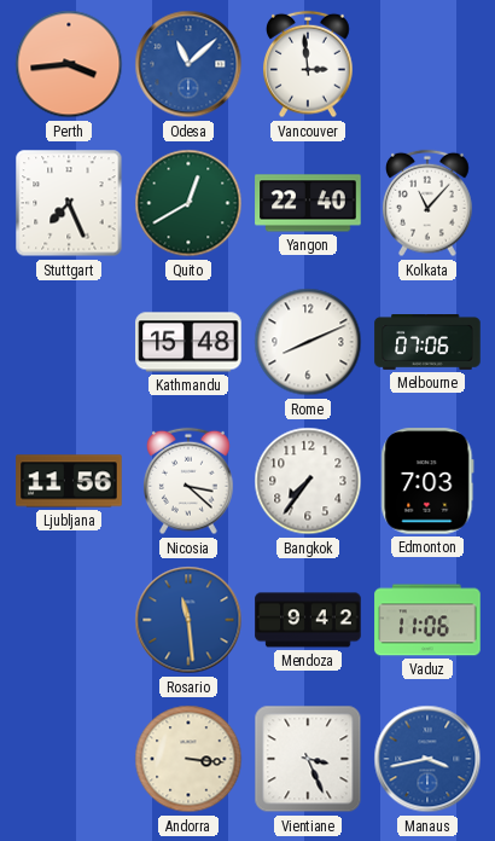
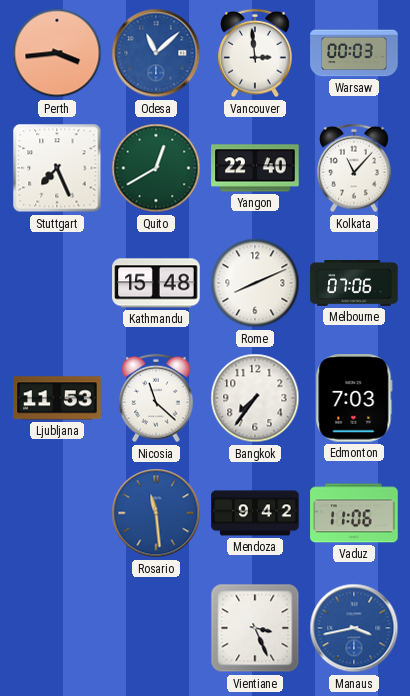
Warsaw: none -> 00:03
Ljubljana: 11:56 -> 11:53
Nicosia: 3:22 -> 11:22
Andorra: 3:16 -> none
